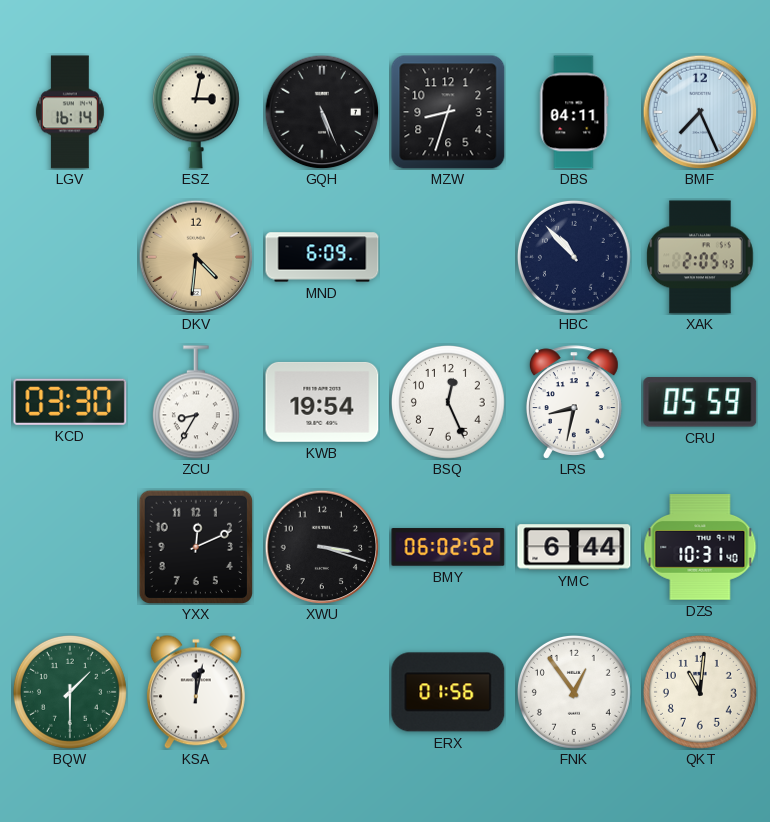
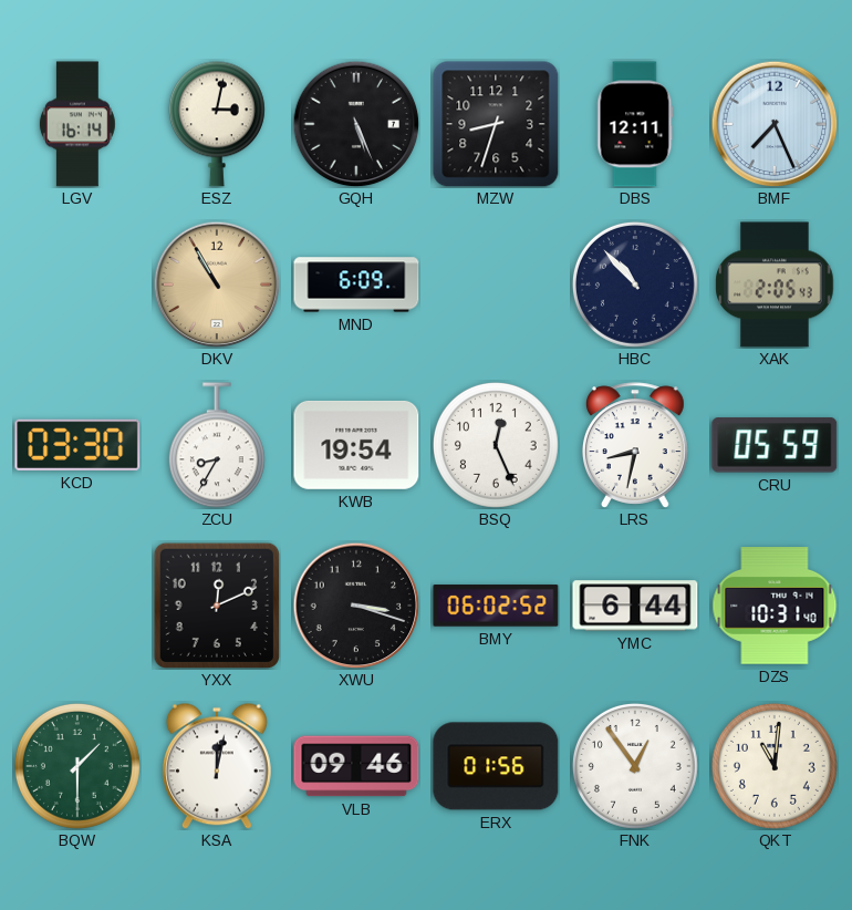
DBS: 04:11 -> 12:11
DKV: 4:31 -> 10:55
VLB: none -> 09:46
